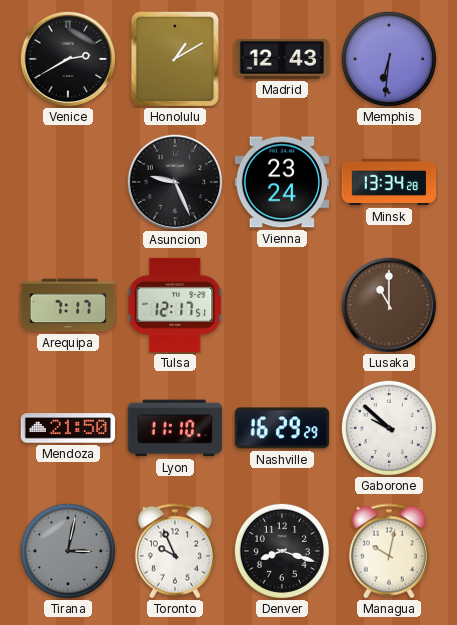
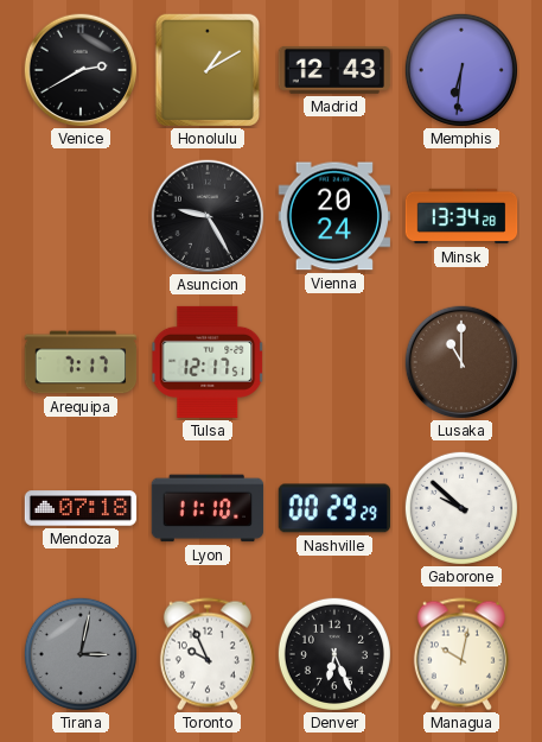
Asuncion: 9:26 -> 9:25
Vienna: 23:24 -> 20:24
Mendoza: 21:50 -> 07:18
Nashville: 16:29 -> 00:29
Denver: 8:18 -> 6:26
